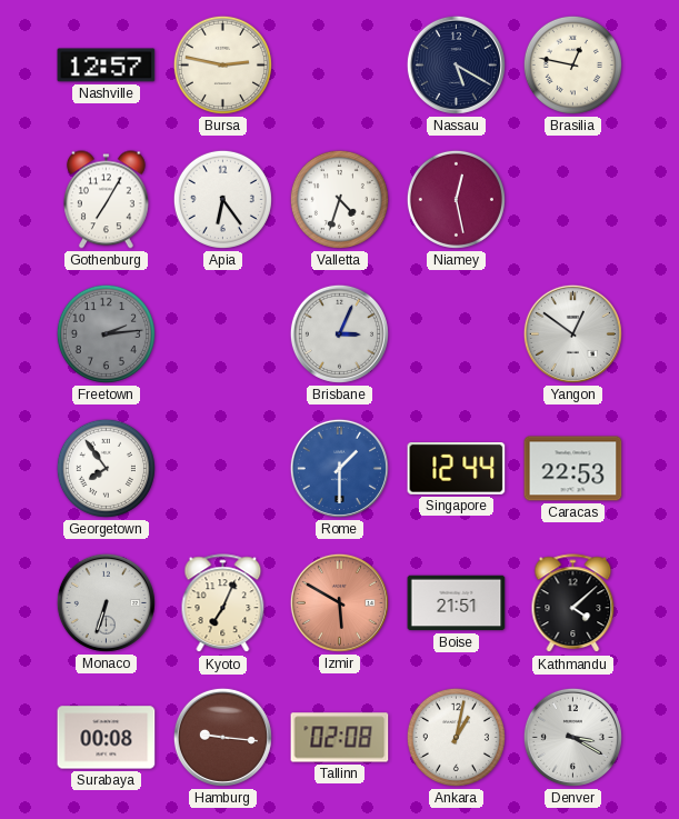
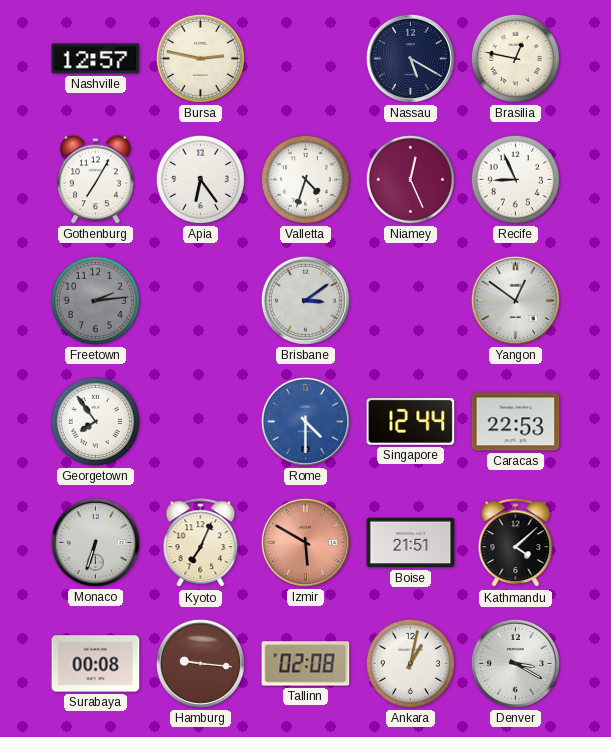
Niamey: 12:28 -> 12:26
Recife: none -> 8:56
Brisbane: 3:04 -> 3:09
Rome: 1:30 -> 4:30
